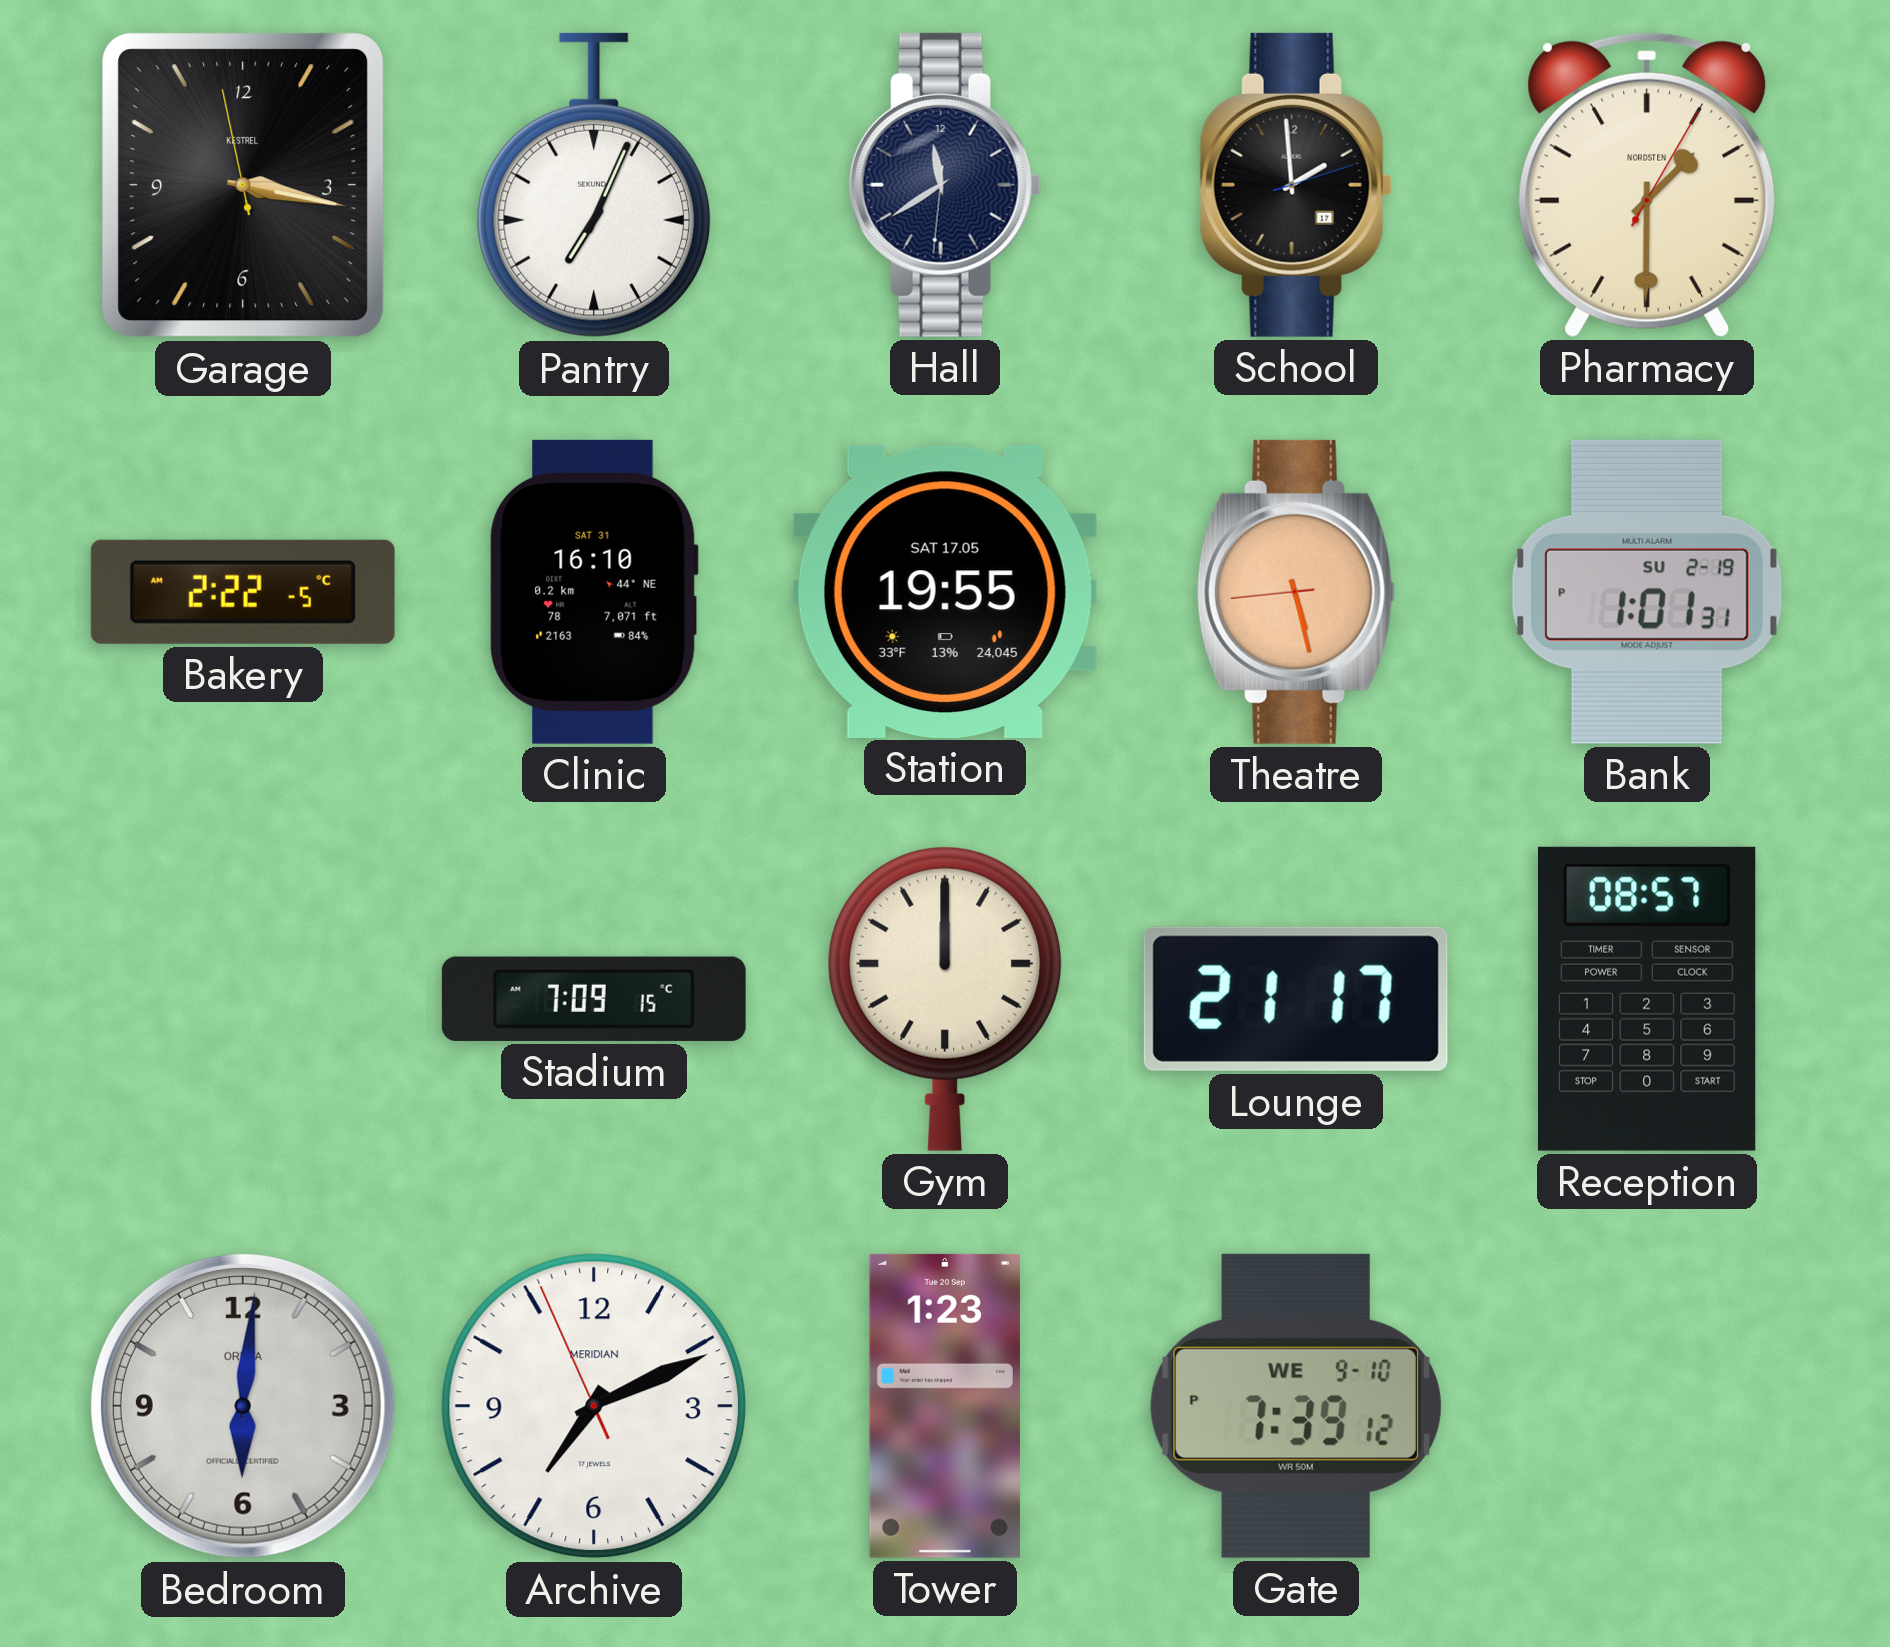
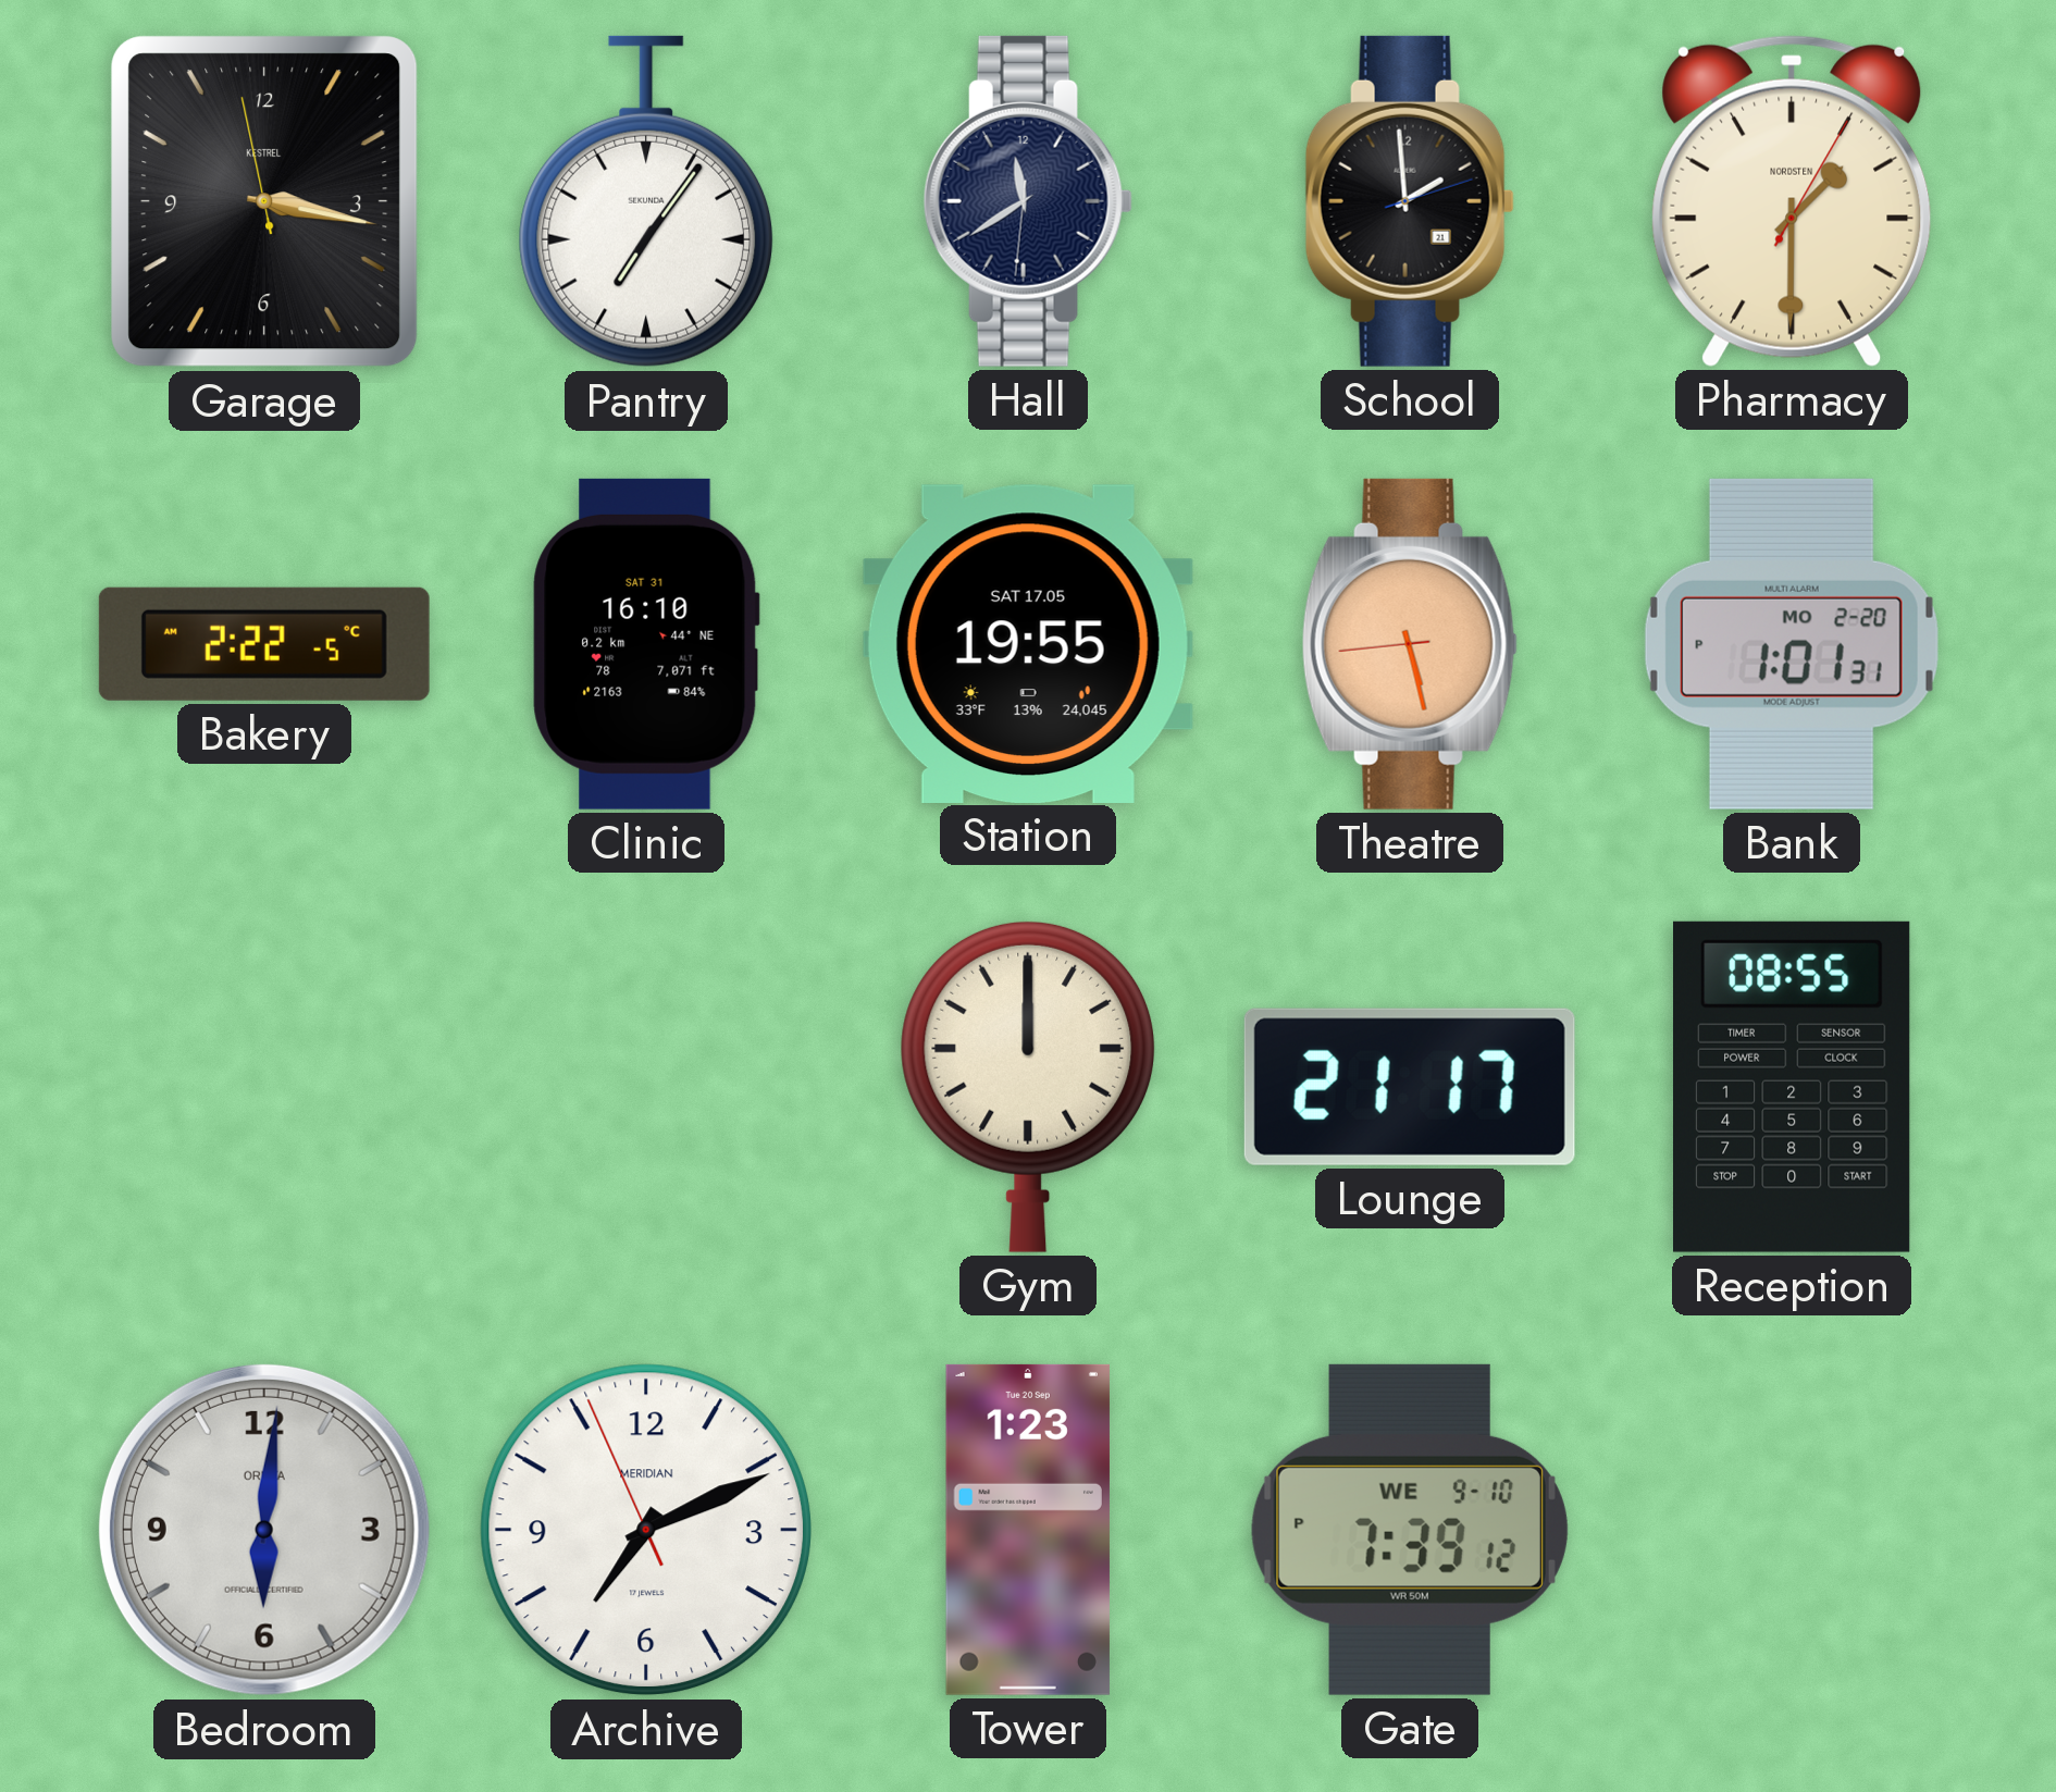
Pantry: 7:04 -> 7:06
School date: 17 -> 21
Bank date: SU 2-19 -> MO 2-20
Stadium: 7:09 -> none
Reception: 08:57 -> 08:55
